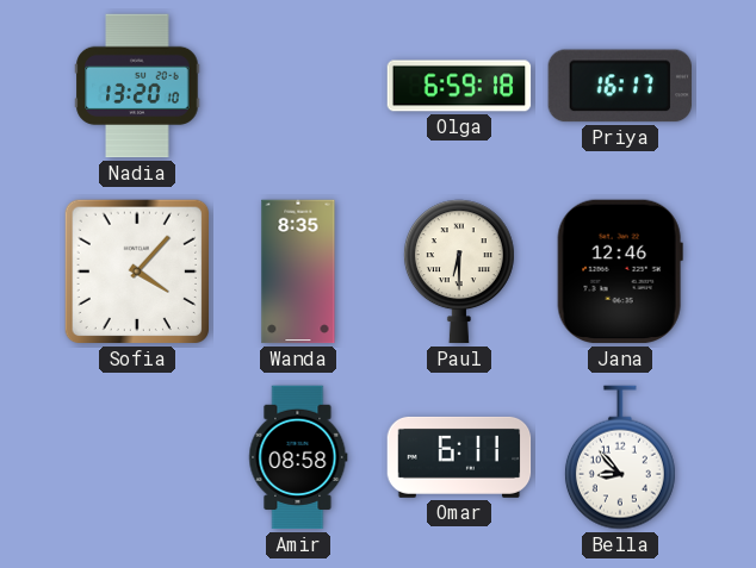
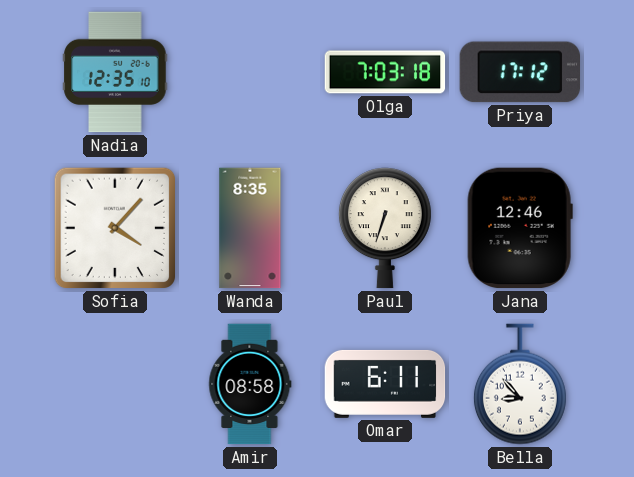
Nadia: 13:20 -> 12:35
Olga: 6:59 -> 7:03
Priya: 16:17 -> 17:12
Paul: 6:30 -> 6:33
